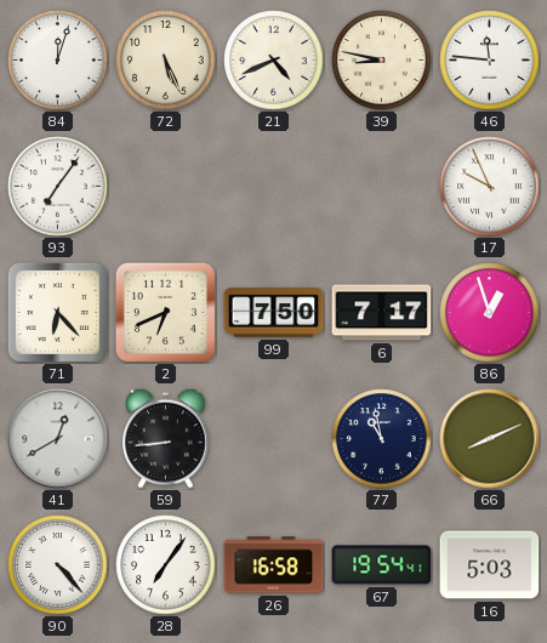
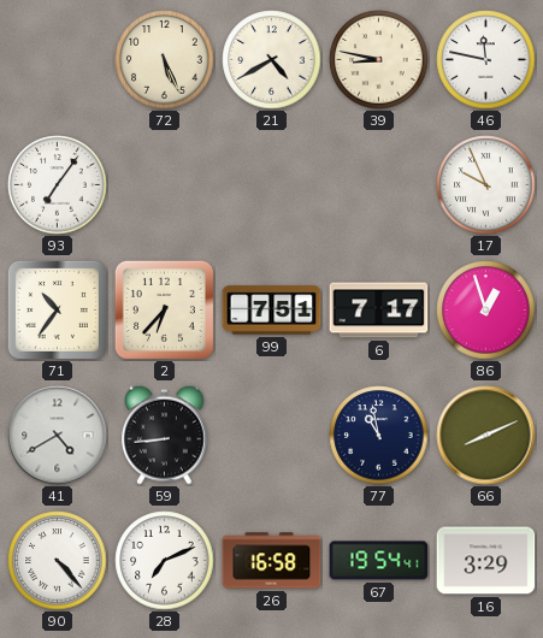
84: 12:03 -> none
21: 4:41 -> 4:40
46: 11:46 -> 11:47
71: 6:23 -> 10:36
2: 6:41 -> 6:37
99: 7:50 -> 7:51
41: 12:40 -> 4:40
28: 7:06 -> 7:11
16: 5:03 -> 3:29
